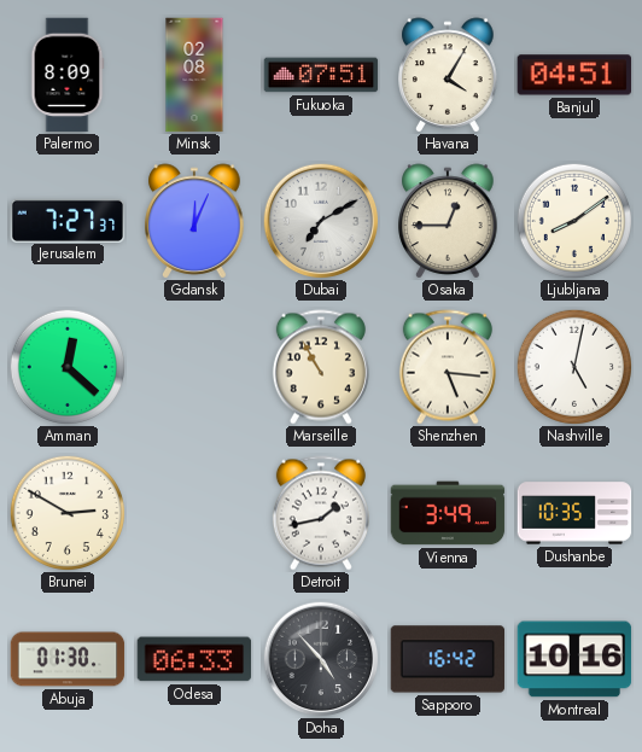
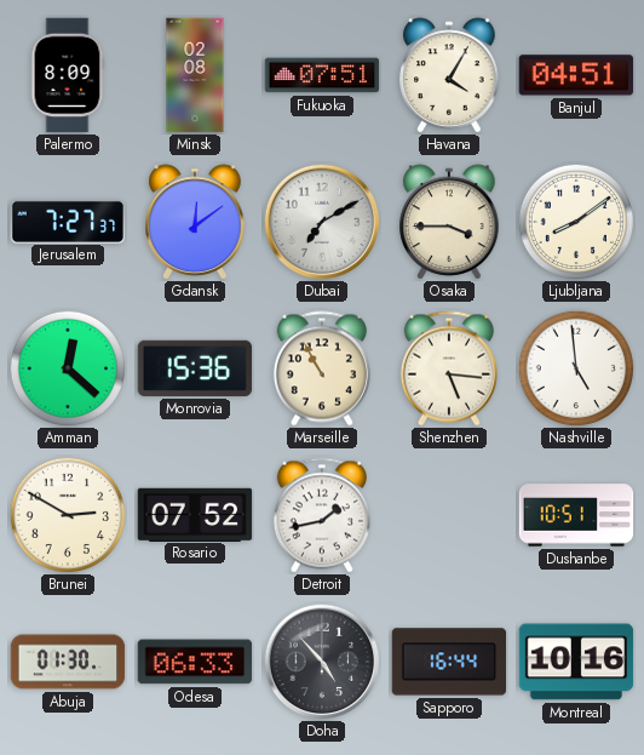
Gdansk: 12:04 -> 12:09
Osaka: 12:45 -> 3:45
Monrovia: none -> 15:36
Nashville: 5:02 -> 4:59
Rosario: none -> 07:52
Vienna: 3:49 -> none
Dushanbe: 10:35 -> 10:51
Sapporo: 16:42 -> 16:44
